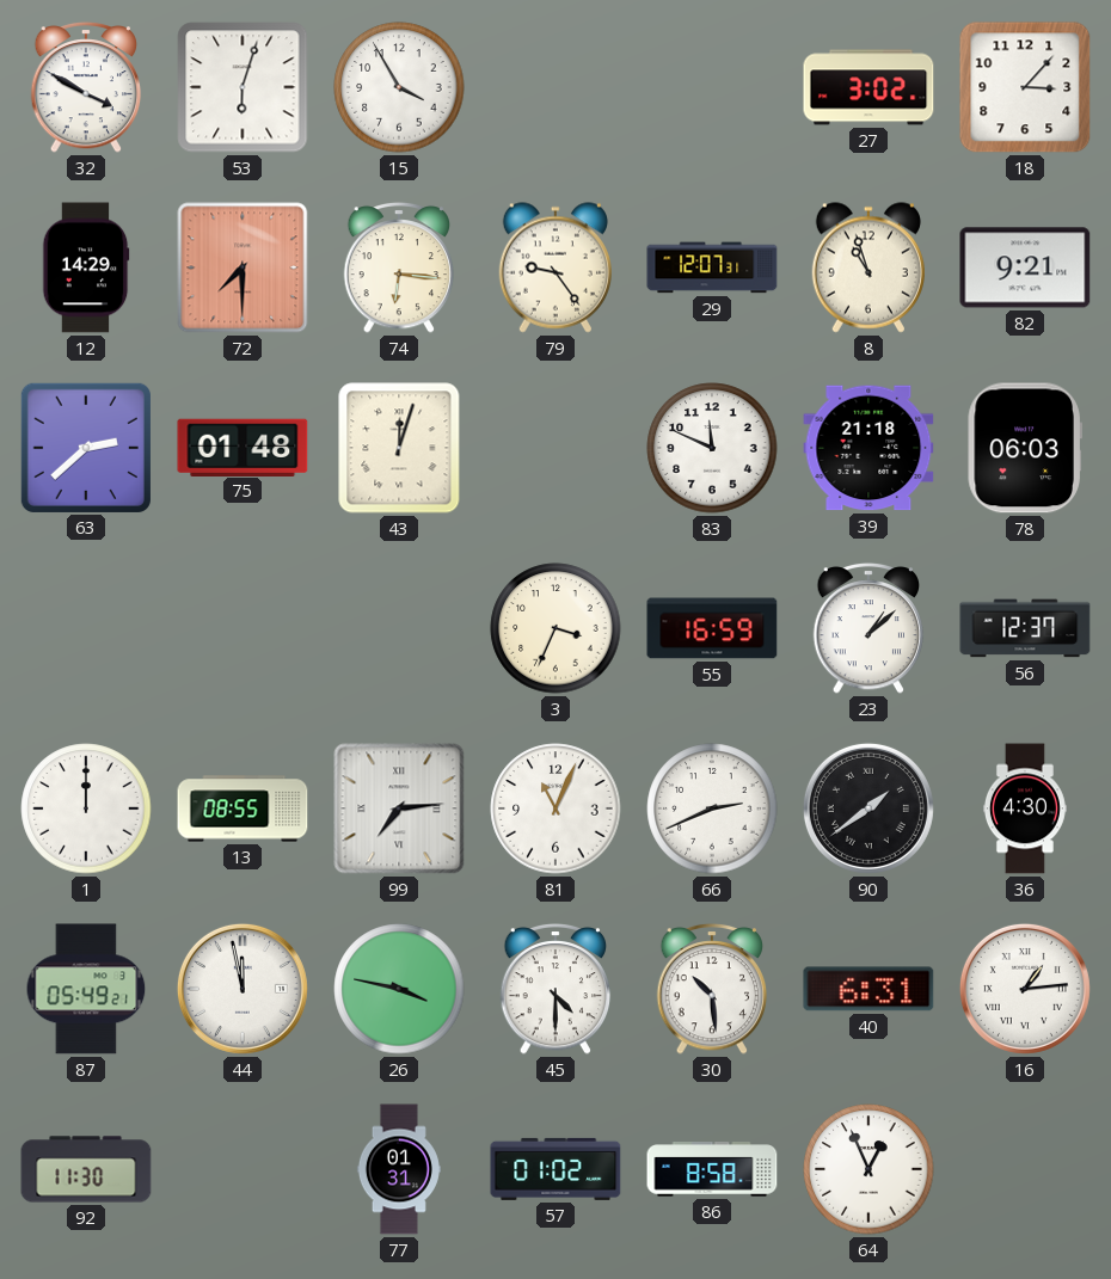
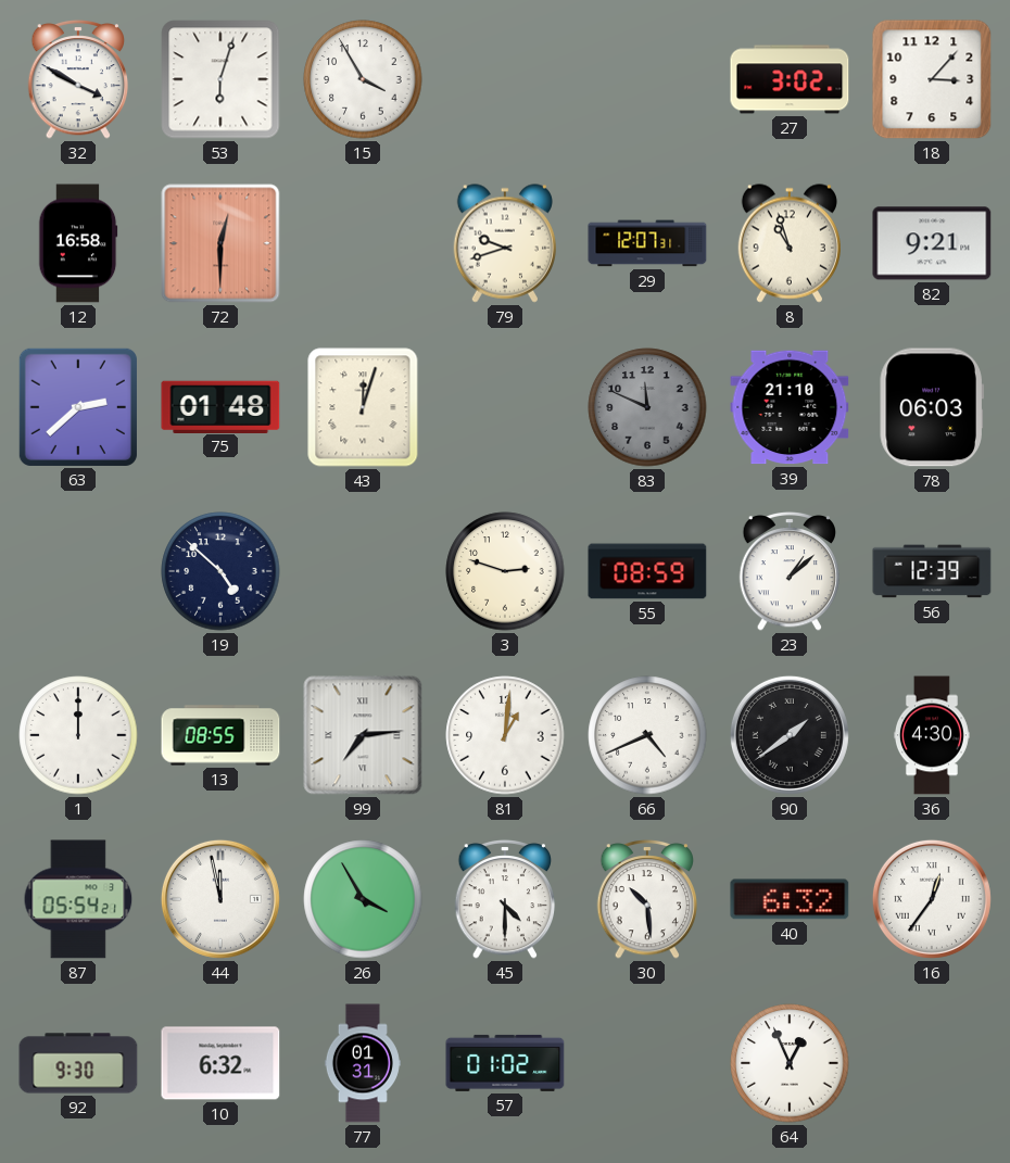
12: 14:29 -> 16:58
72: 7:30 -> 12:30
74: 6:16 -> none
79: 9:24 -> 9:42
83 dial: white -> grey
39: 21:18 -> 21:10
19: none -> 4:52
3: 3:34 -> 2:48
55: 16:59 -> 08:59
56: 12:37 -> 12:39
81: 11:04 -> 1:01
66: 2:41 -> 4:41
87: 05:49 -> 05:54
26: 3:47 -> 3:55
40: 6:31 -> 6:32
16: 1:14 -> 12:36
92: 11:30 -> 9:30
10: none -> 6:32
86: 8:58 -> none
